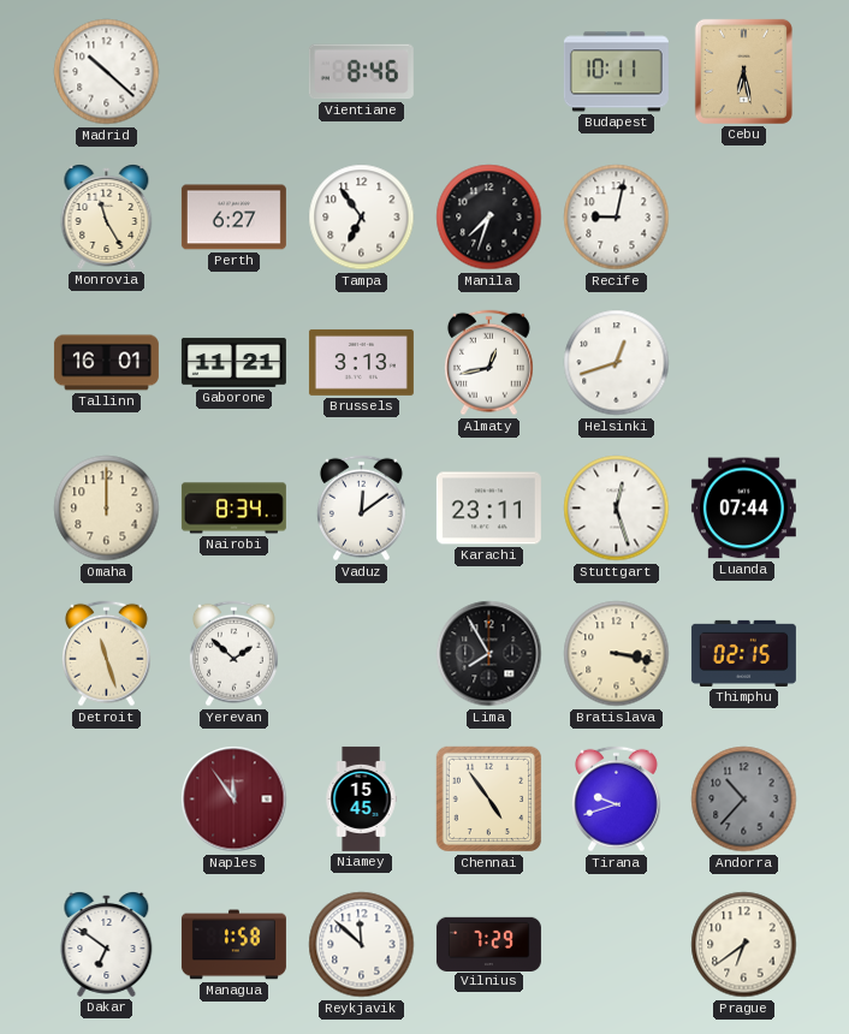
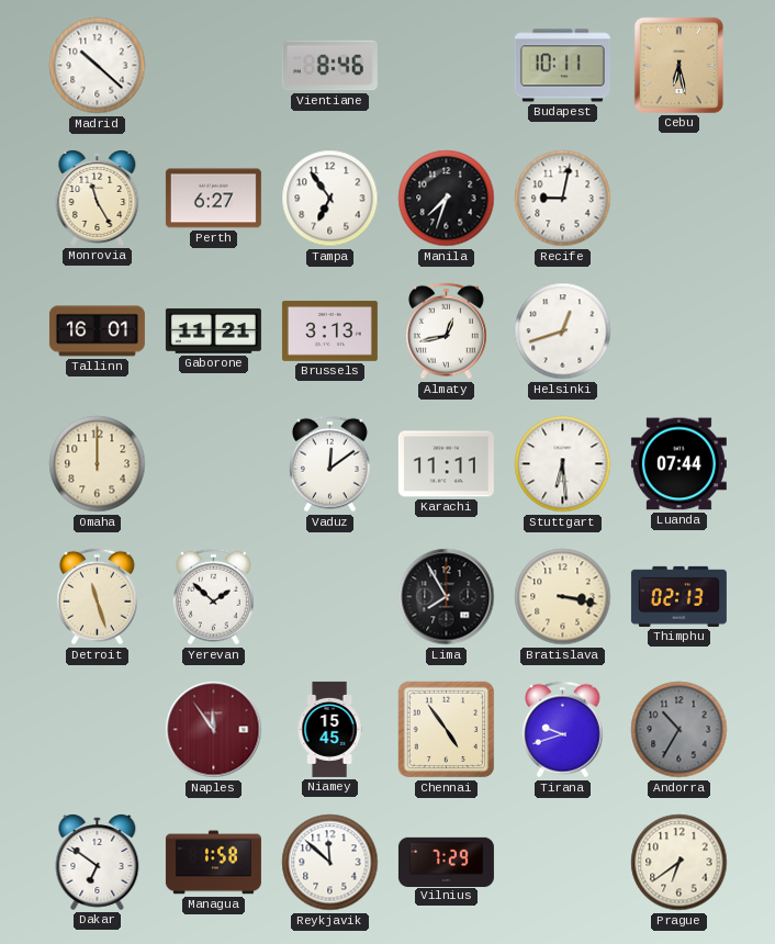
Nairobi: 8:34 -> none
Karachi: 23:11 -> 11:11
Stuttgart: 12:27 -> 6:29
Thimphu: 02:15 -> 02:13
Andorra: 10:37 -> 10:35
